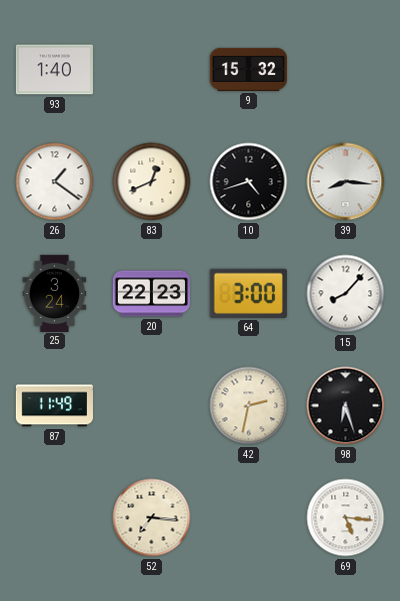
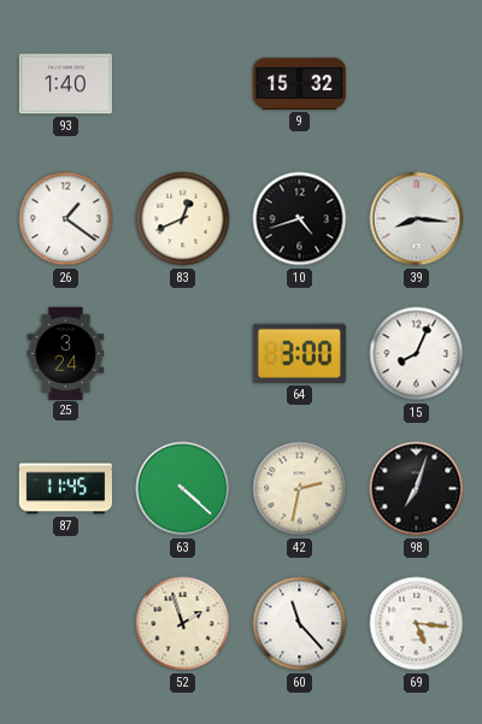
20: 22:23 -> none
15: 8:07 -> 8:04
87: 11:49 -> 11:45
63: none -> 4:22
98: 6:27 -> 7:03
52: 7:16 -> 1:57
60: none -> 11:23
